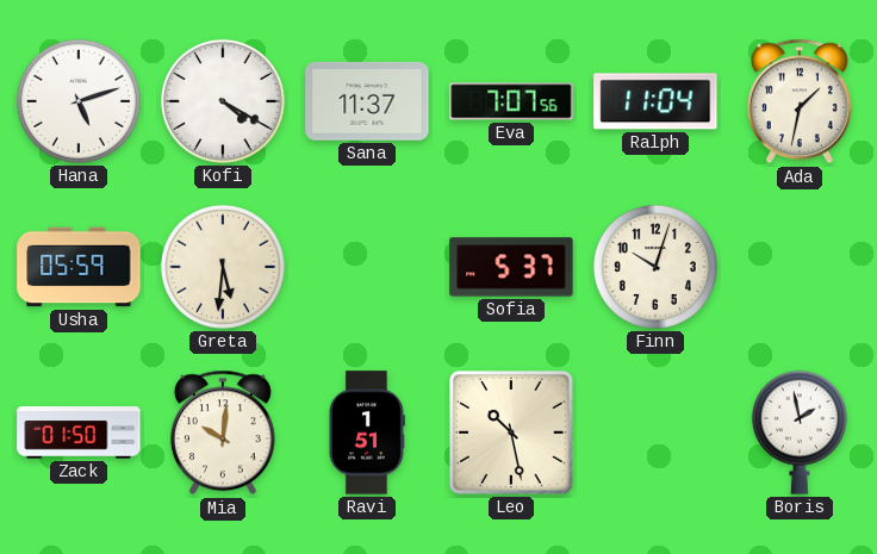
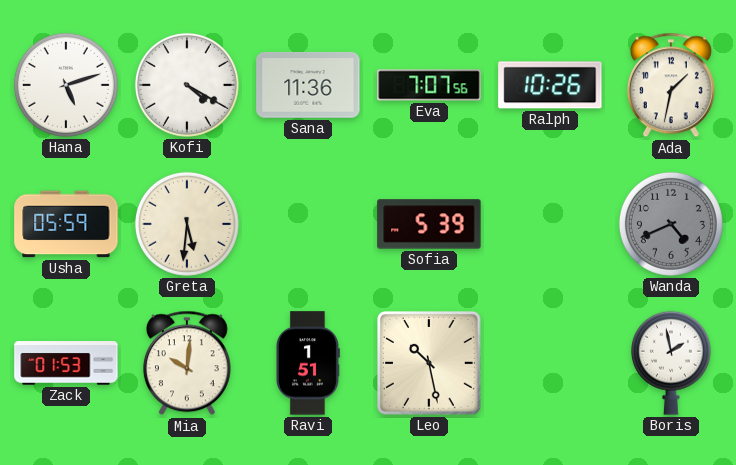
Sana: 11:37 -> 11:36
Ralph: 11:04 -> 10:26
Sofia: 5:37 -> 5:39
Finn: 10:03 -> none
Wanda: none -> 4:41
Zack: 01:50 -> 01:53
